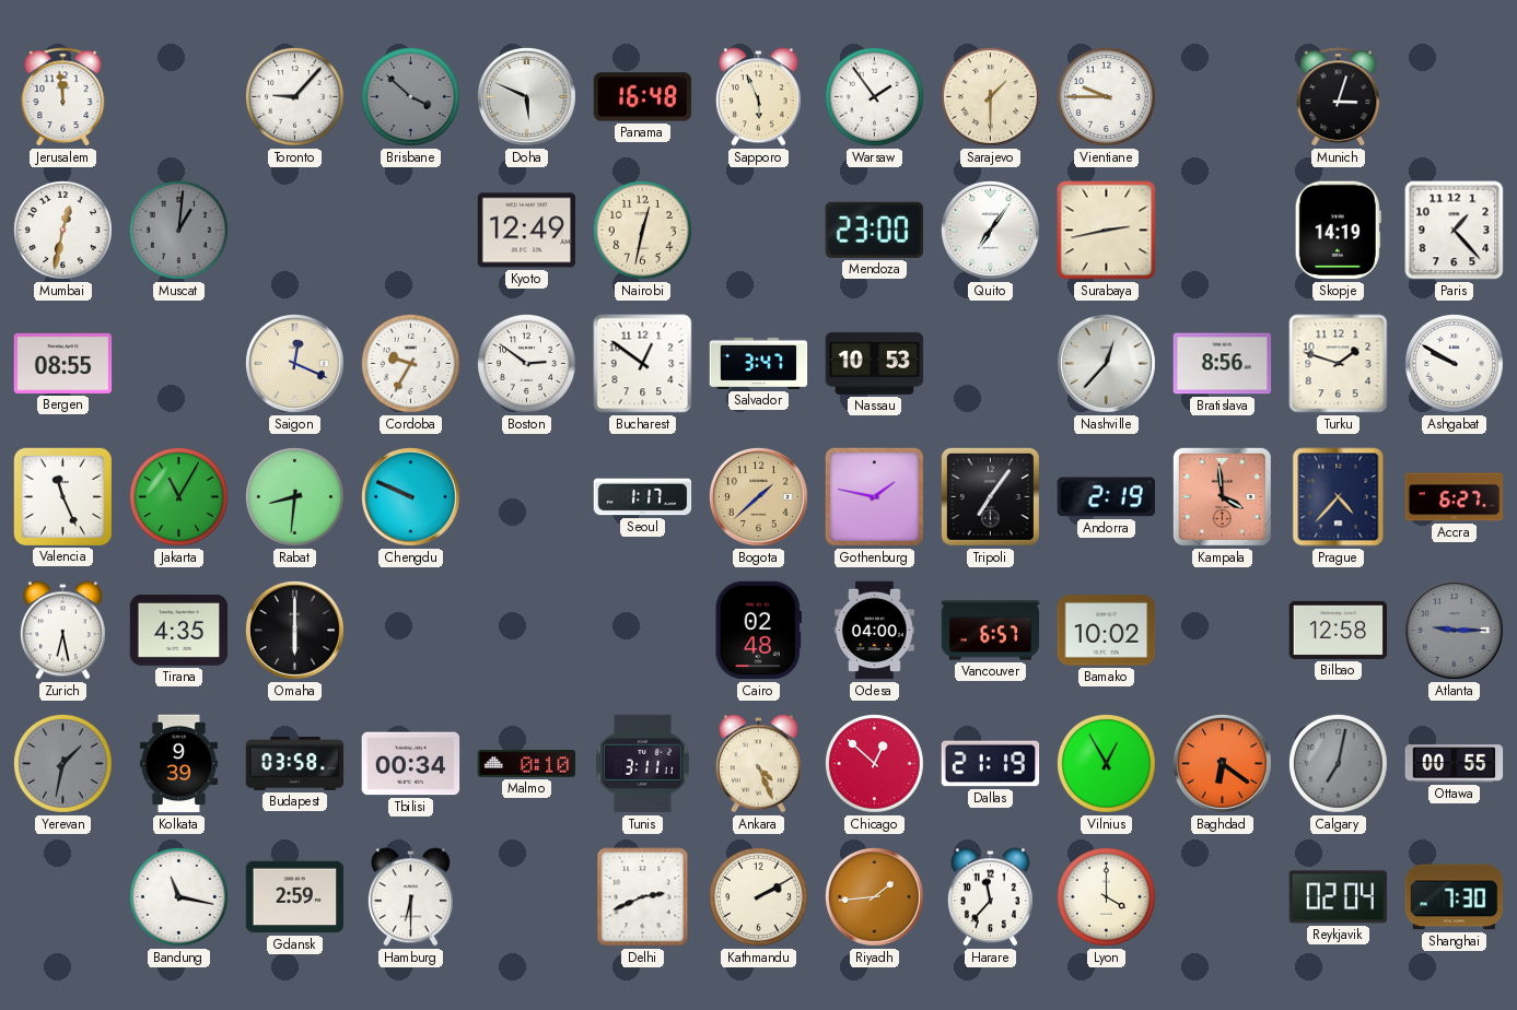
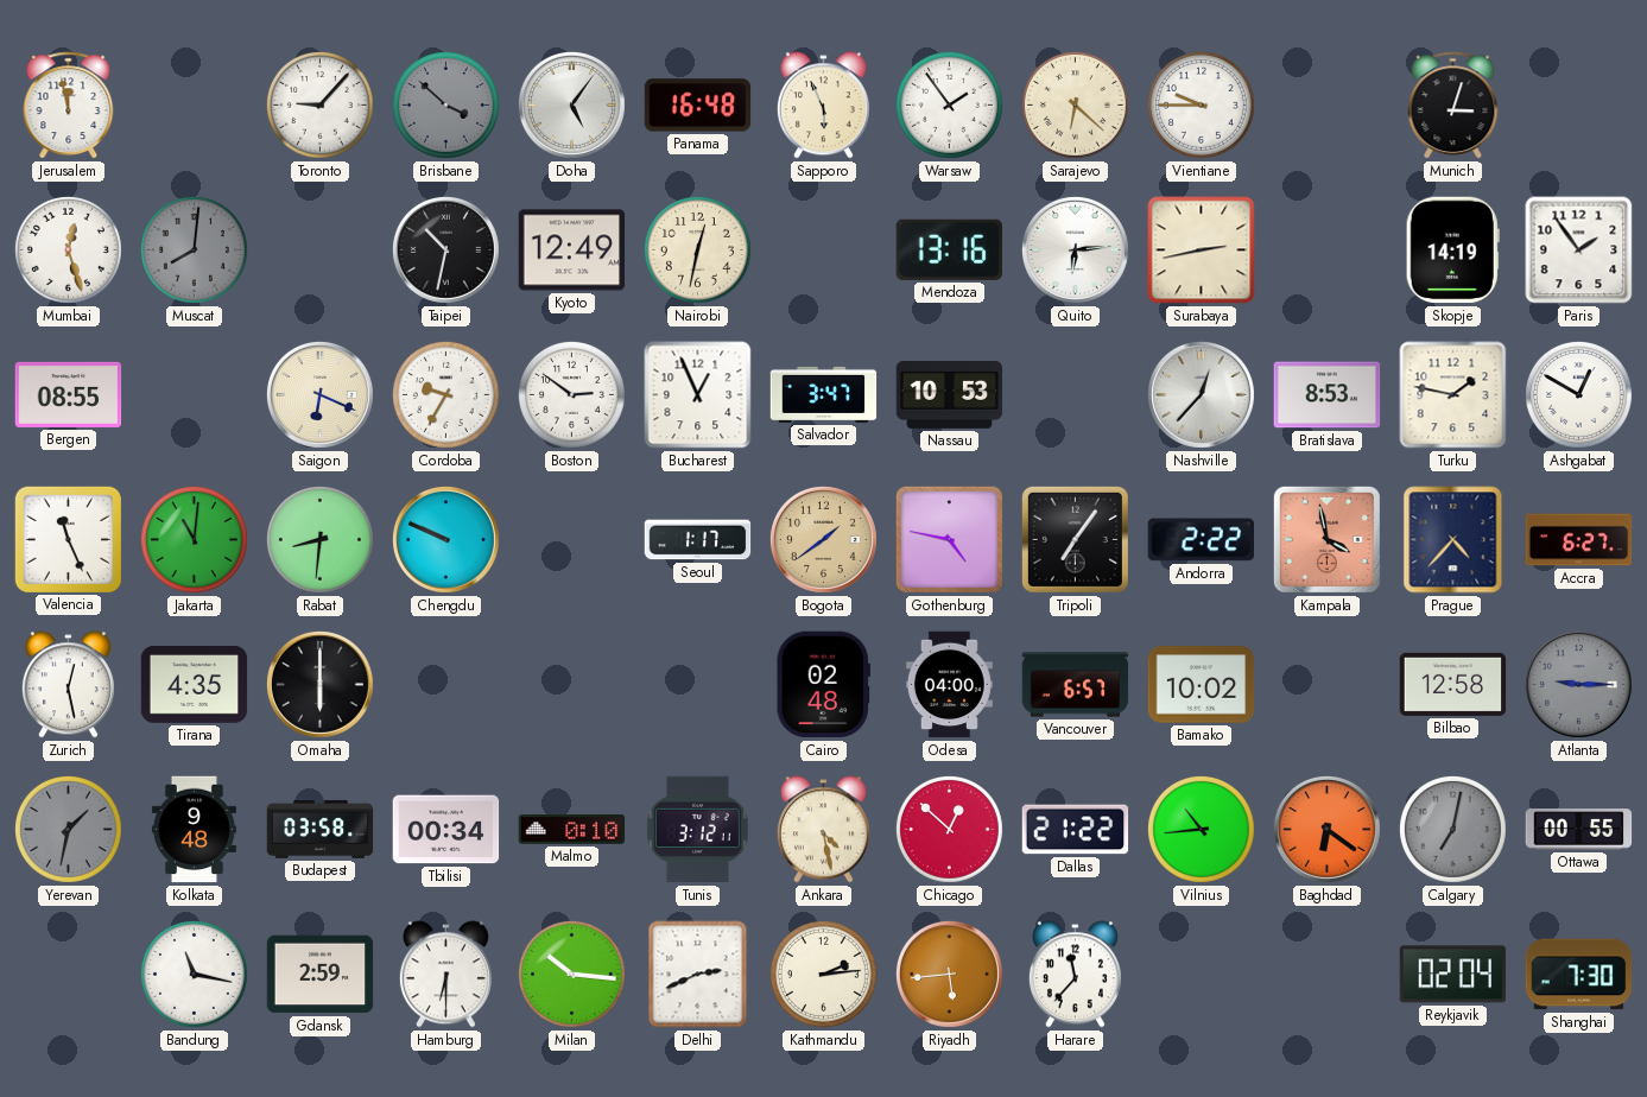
Jerusalem: 11:59 -> 11:58
Doha: 5:49 -> 5:06
Sarajevo: 1:30 -> 6:22
Mumbai: 12:32 -> 12:27
Muscat: 1:01 -> 8:01
Taipei: none -> 10:32
Mendoza: 23:00 -> 13:16
Quito: 7:06 -> 6:14
Paris: 1:23 -> 1:54
Saigon: 12:19 -> 6:19
Bucharest: 12:51 -> 12:56
Bratislava: 8:56 -> 8:53
Turku: 1:48 -> 1:47
Ashgabat: 9:50 -> 12:50
Jakarta: 11:05 -> 11:01
Bogota: 1:38 -> 1:39
Gothenburg: 1:47 -> 4:47
Andorra: 2:19 -> 2:22
Kampala: 3:59 -> 3:58
Zurich: 6:28 -> 12:28
Kolkata: 9:39 -> 9:48
Tunis: 3:11 -> 3:12
Ankara: 4:26 -> 4:28
Dallas: 21:19 -> 21:22
Vilnius: 12:55 -> 10:44
Milan: none -> 10:16
Kathmandu: 2:10 -> 2:14
Riyadh: 1:44 -> 5:44
Lyon: 4:00 -> none
